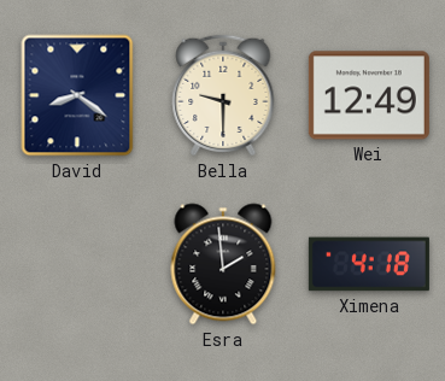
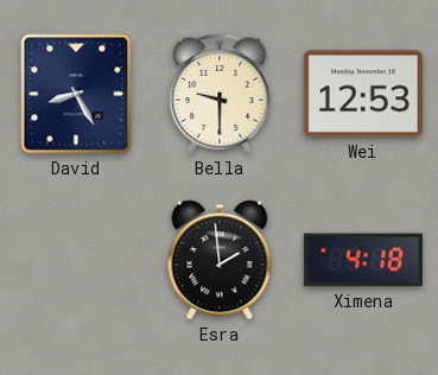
David: 8:21 -> 8:25
Wei: 12:49 -> 12:53
